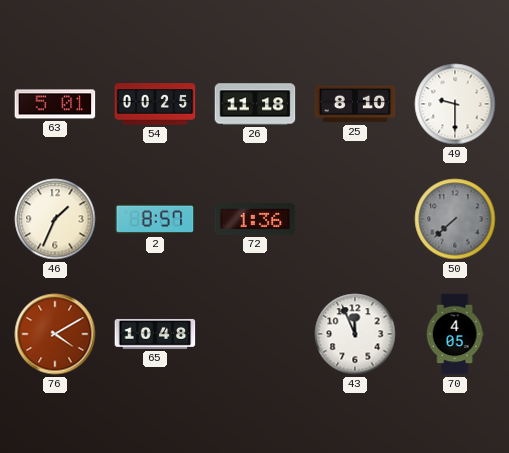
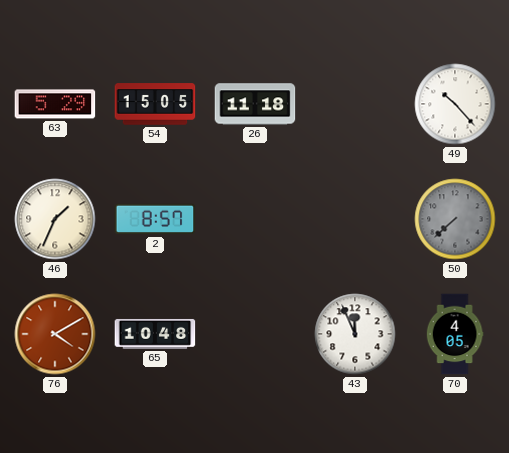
63: 5:01 -> 5:29
54: 00:25 -> 15:05
25: 8:10 -> none
49: 9:30 -> 10:23
72: 1:36 -> none
